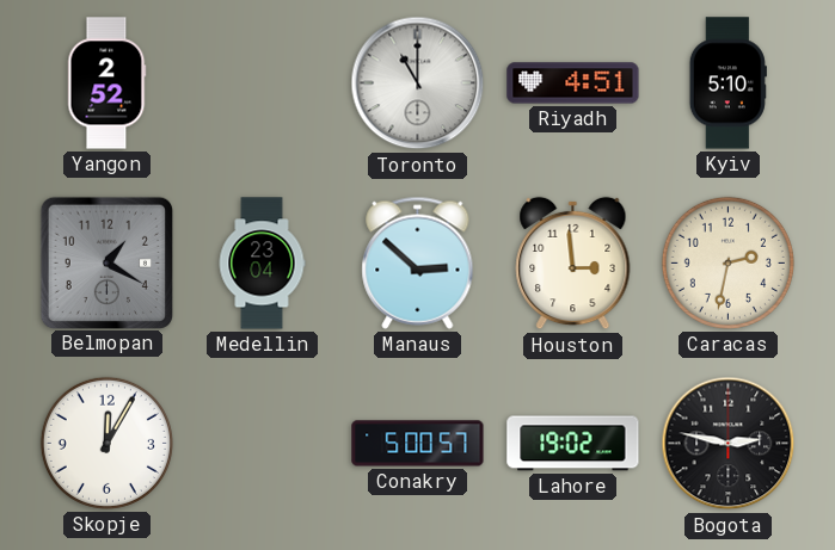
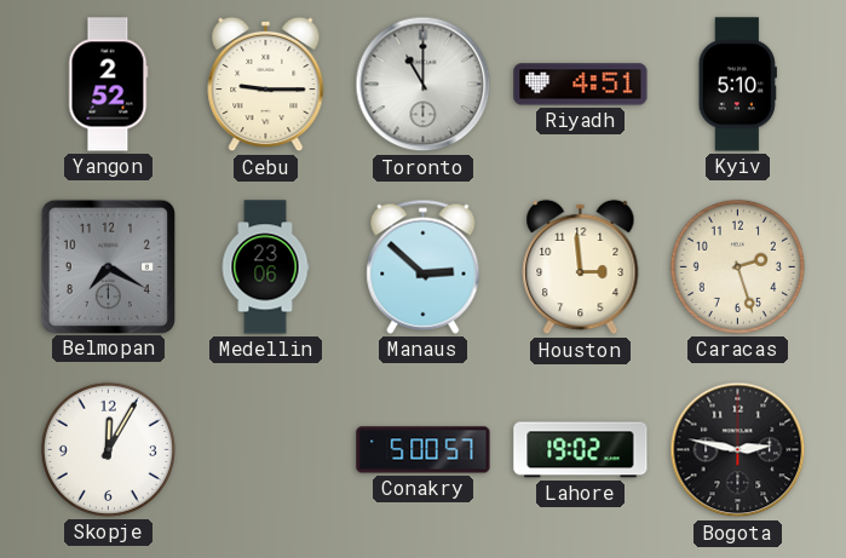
Cebu: none -> 9:15
Belmopan: 1:20 -> 7:20
Medellin: 23:04 -> 23:06
Caracas: 2:32 -> 2:27
